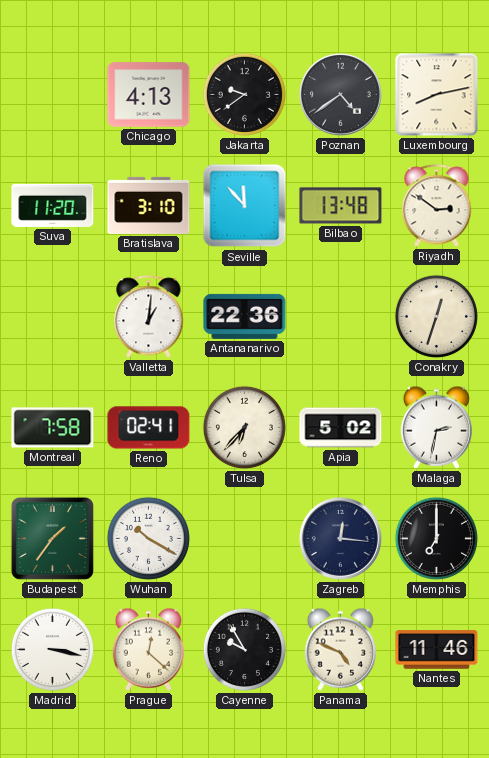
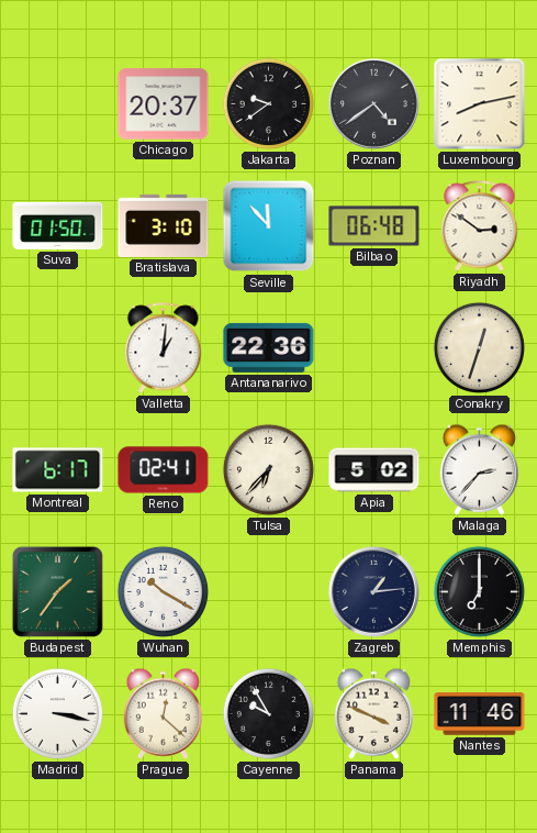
Chicago: 4:13 -> 20:37
Suva: 11:20 -> 01:50
Bilbao: 13:48 -> 06:48
Montreal: 7:58 -> 6:17
Malaga: 2:32 -> 2:37
Zagreb: 12:16 -> 1:14
Panama: 4:49 -> 3:49
